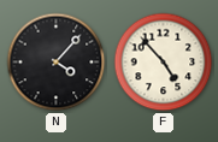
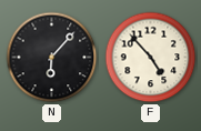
N: 4:07 -> 6:07
